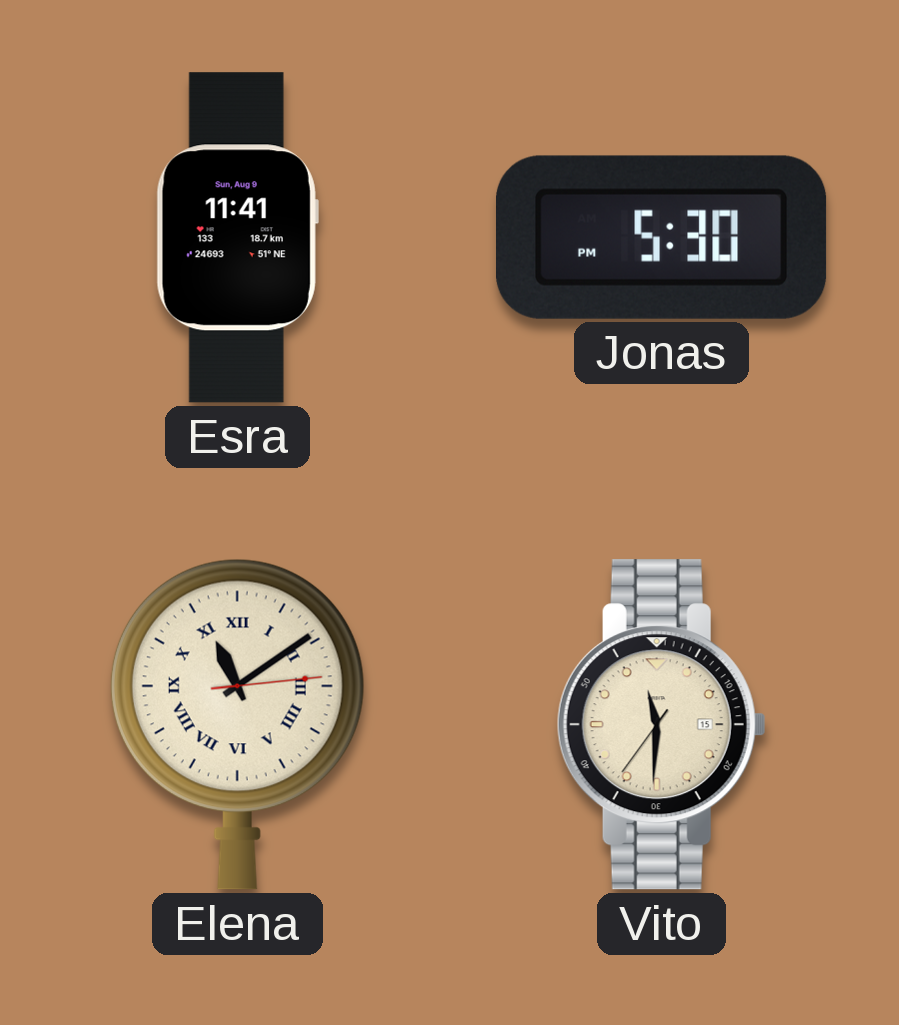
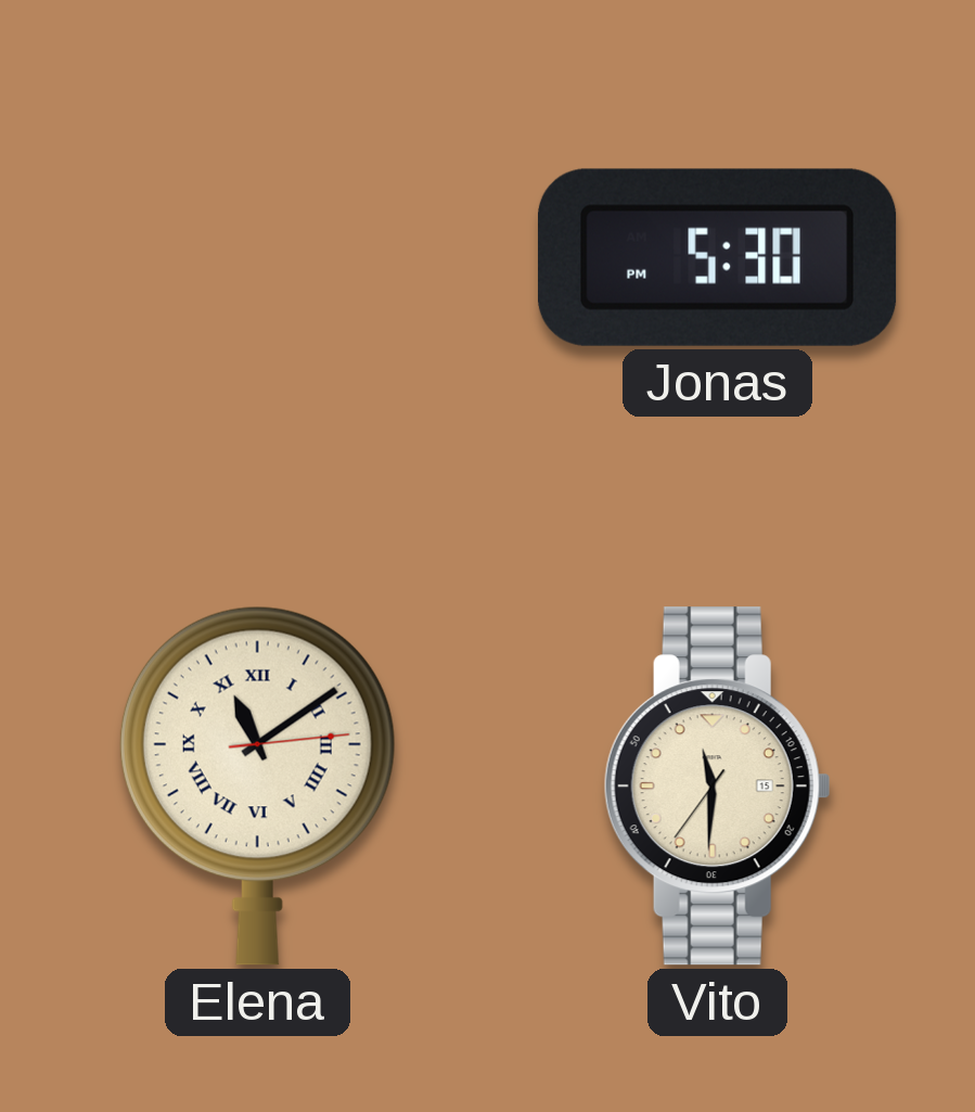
Esra: 11:41 -> none
